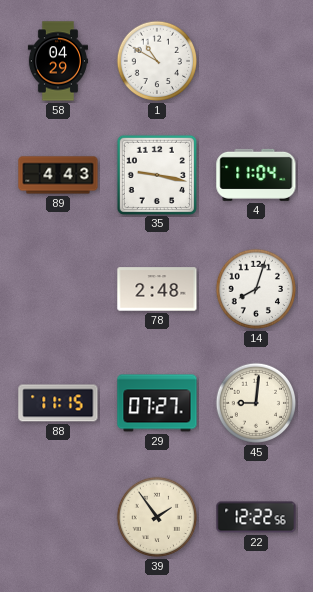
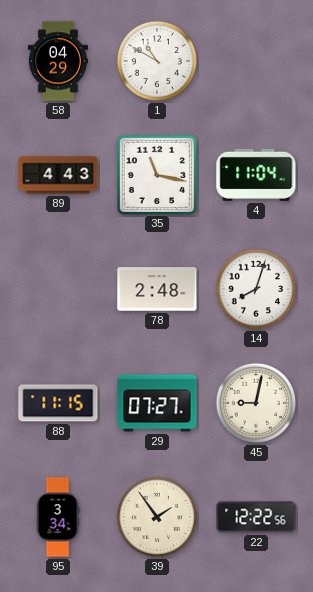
35: 9:17 -> 11:17
45: 9:01 -> 9:02
95: none -> 3:34
